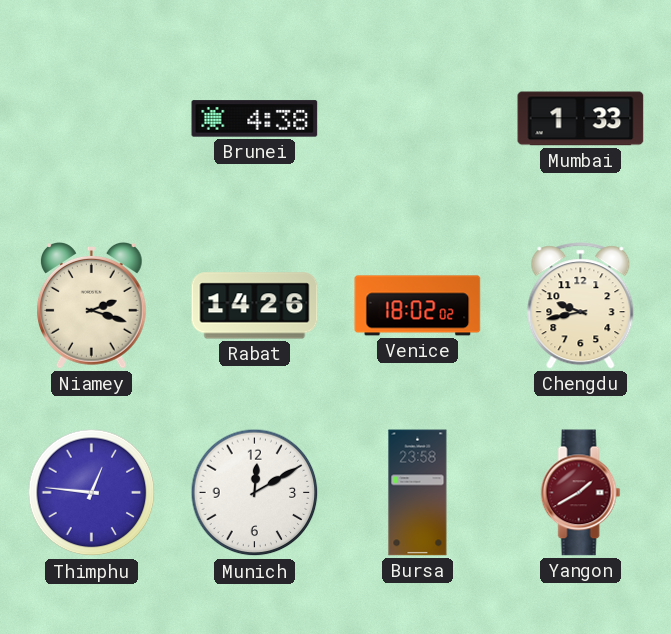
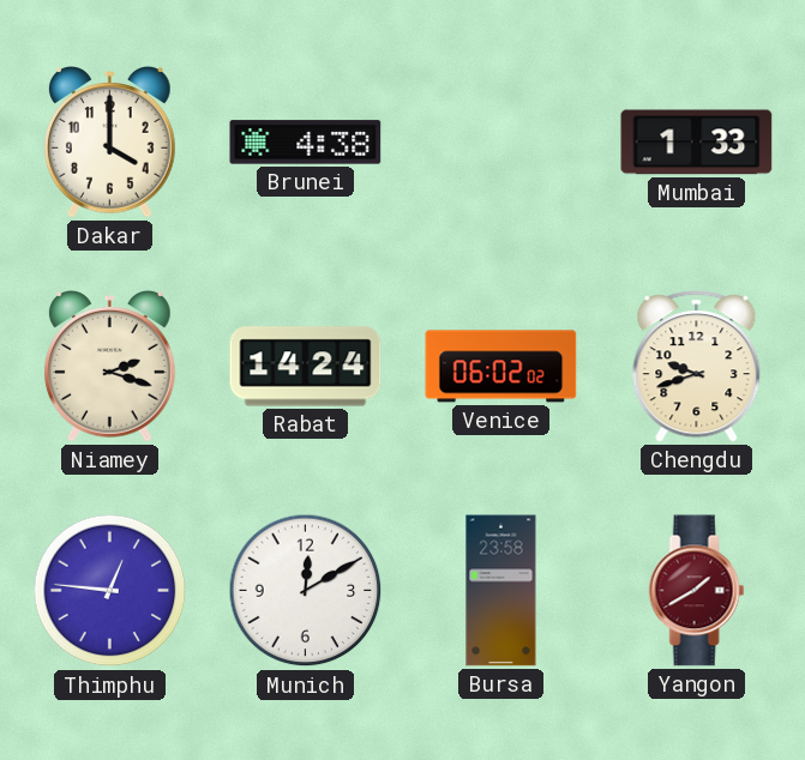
Dakar: none -> 4:00
Rabat: 14:26 -> 14:24
Venice: 18:02 -> 06:02
Chengdu: 9:43 -> 9:42
